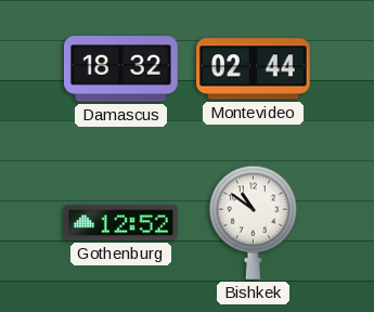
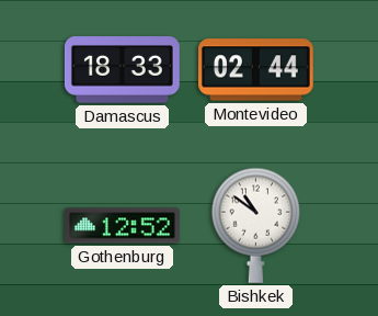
Damascus: 18:32 -> 18:33
